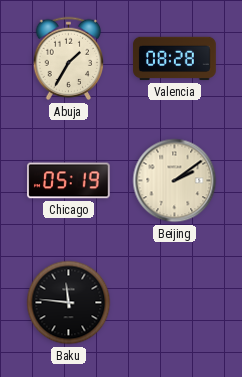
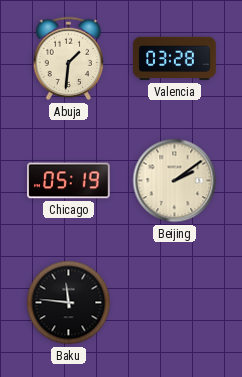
Abuja: 1:35 -> 1:31
Valencia: 08:28 -> 03:28
